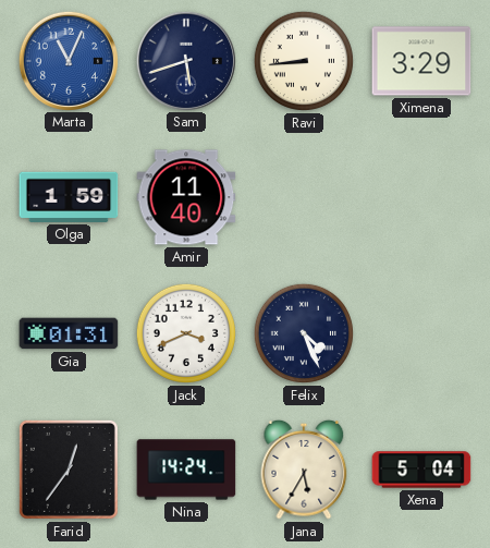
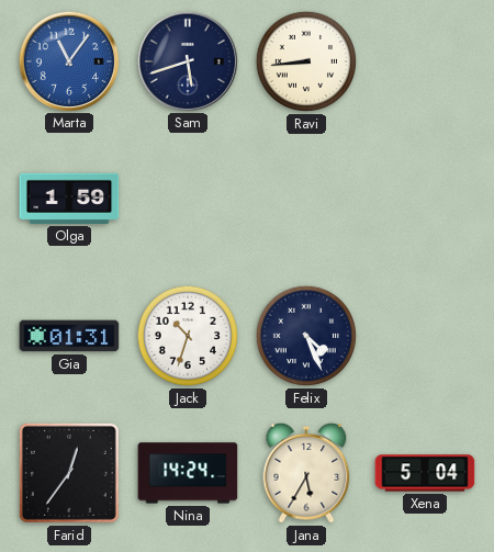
Marta: 11:04 -> 11:06
Ximena: 3:29 -> none
Amir: 11:40 -> none
Jack: 3:41 -> 10:33
